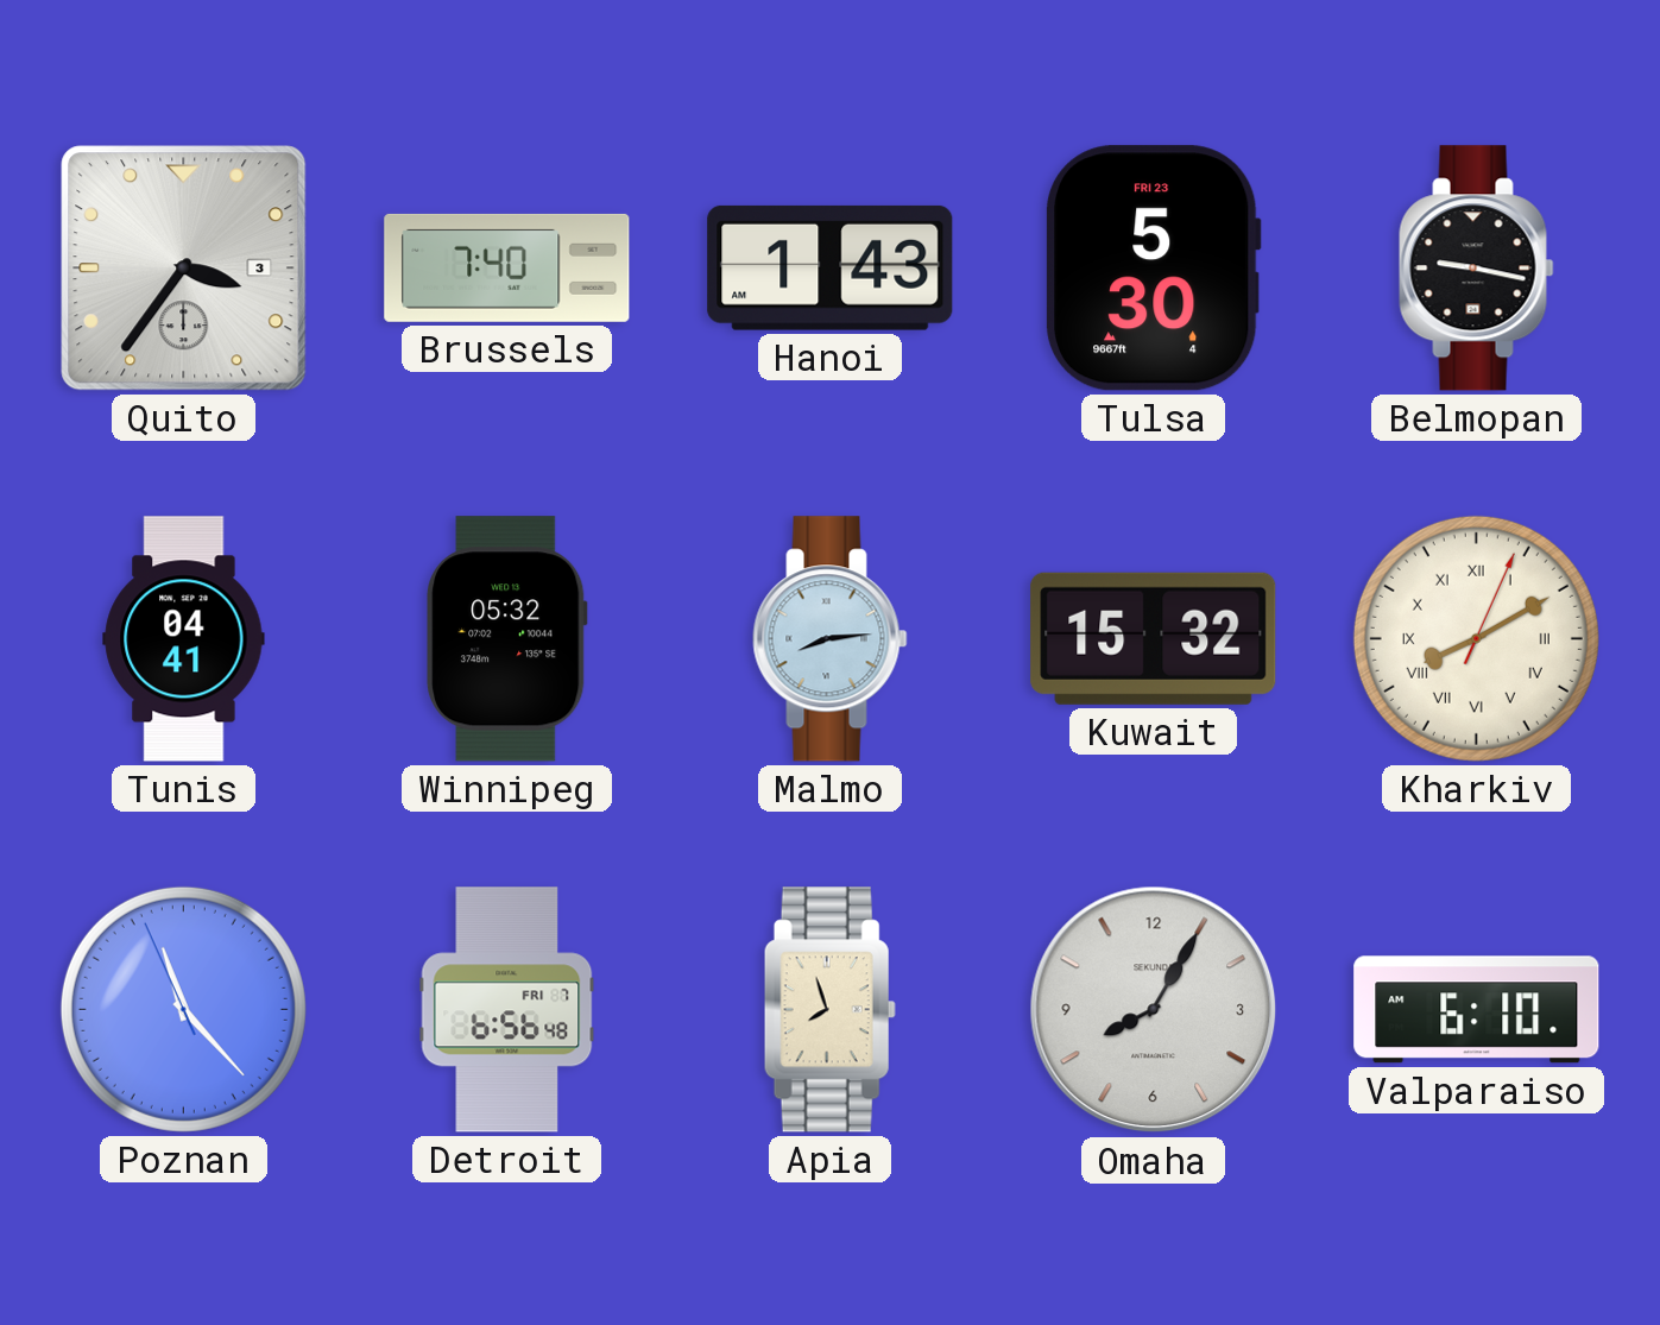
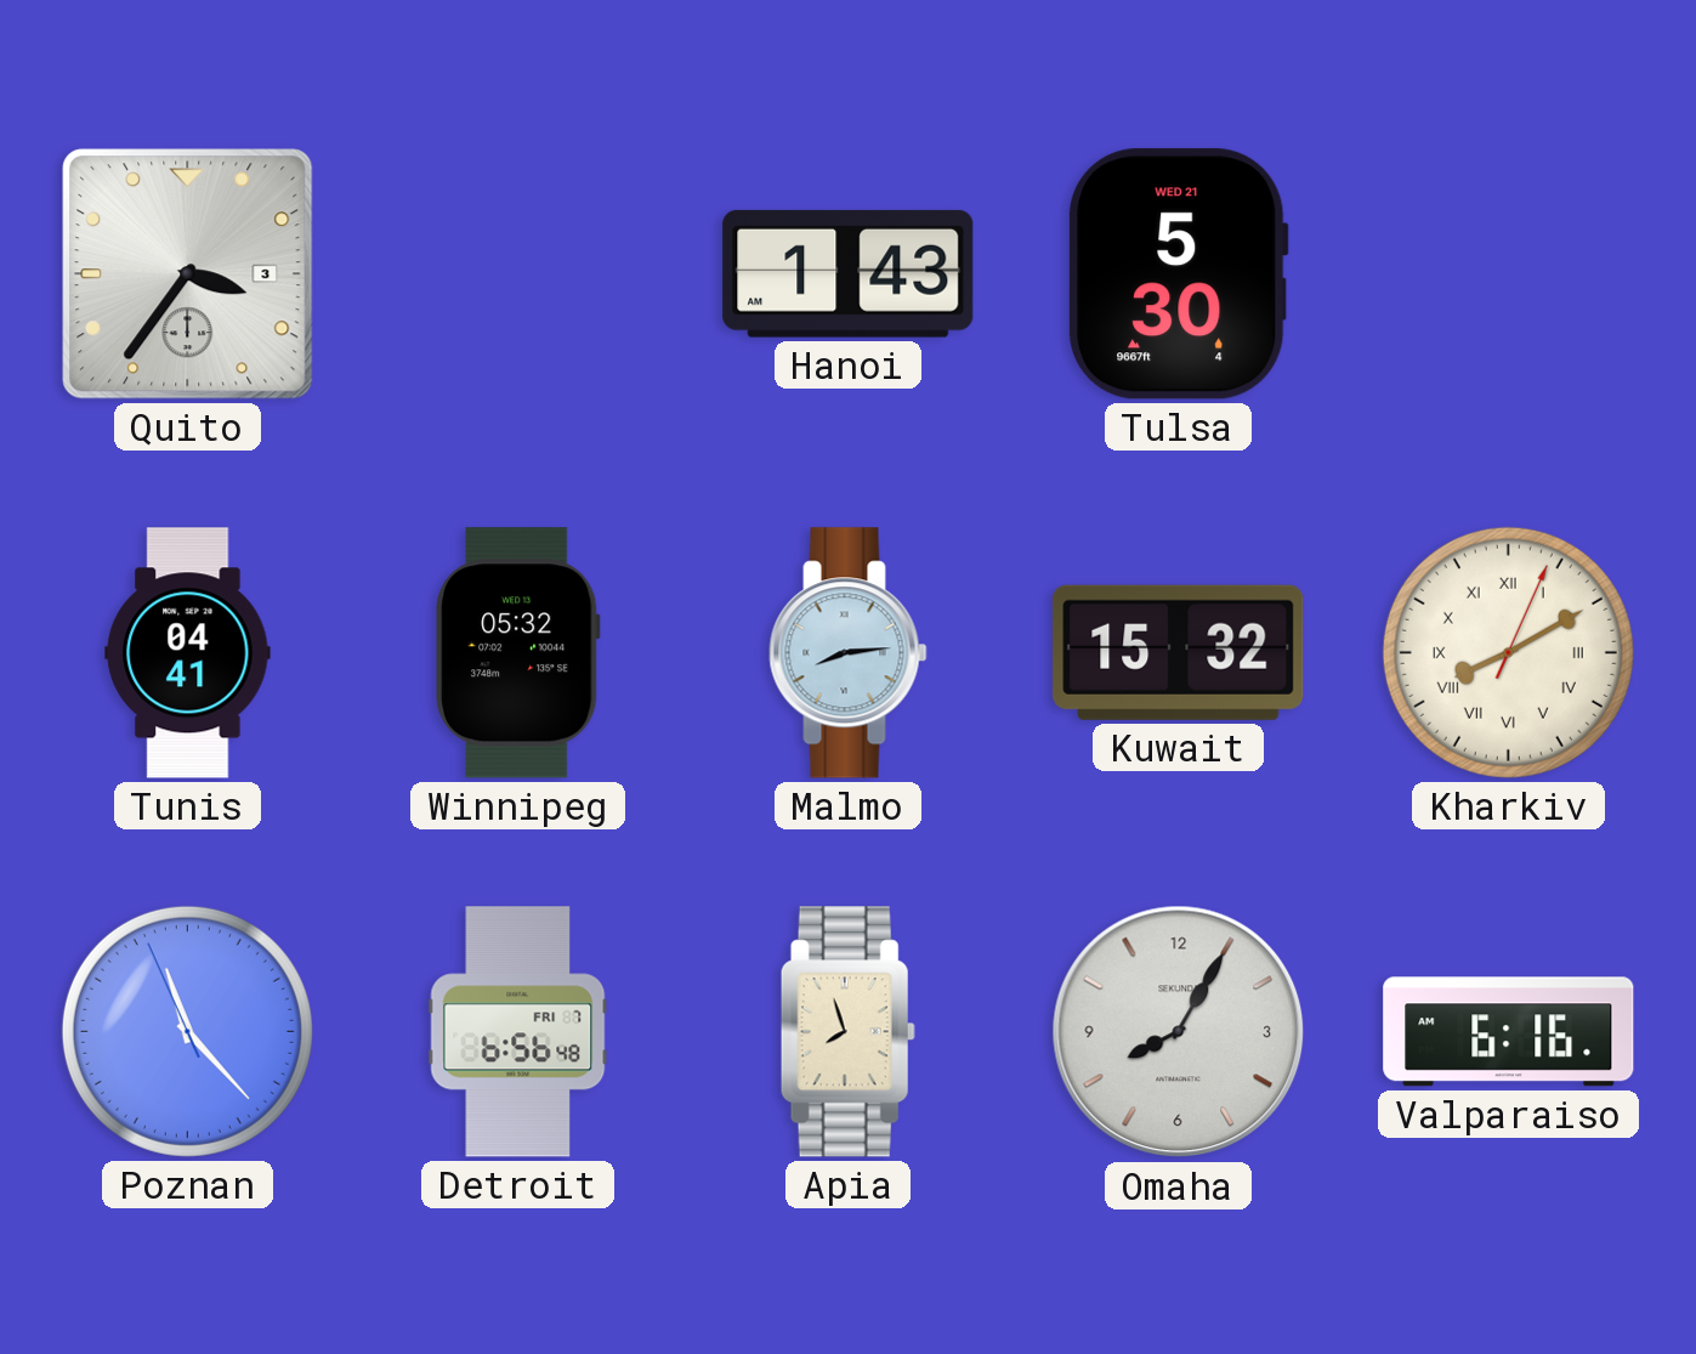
Brussels: 7:40 -> none
Tulsa date: FRI 23 -> WED 21
Belmopan: 9:17 -> none
Valparaiso: 6:10 -> 6:16
